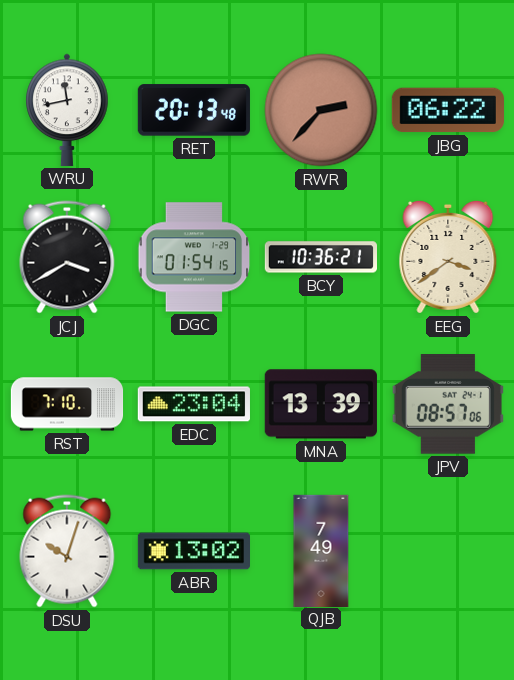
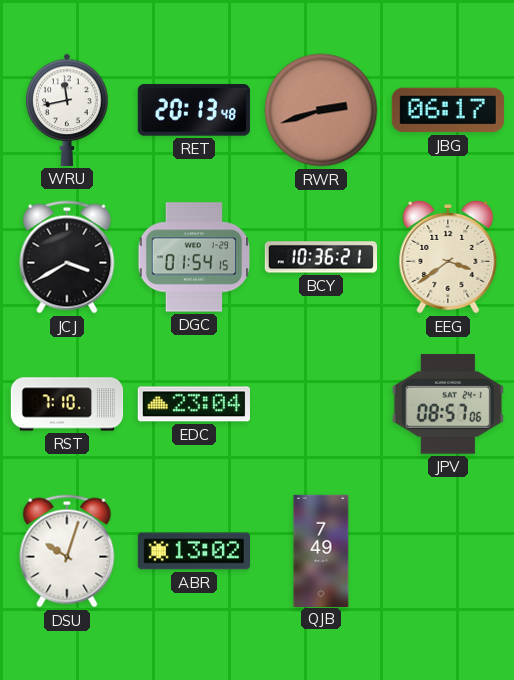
RWR: 2:37 -> 2:42
JBG: 06:22 -> 06:17
MNA: 13:39 -> none
